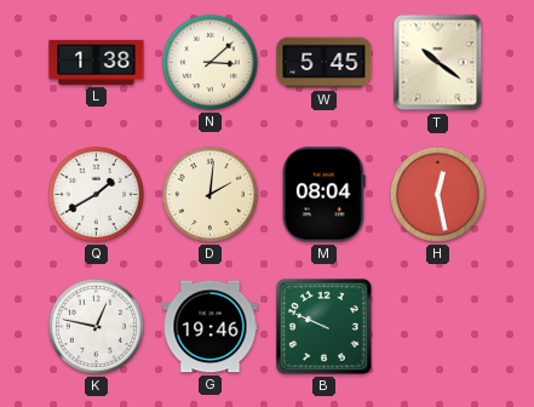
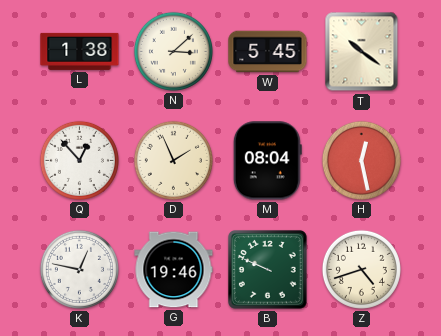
Q: 1:40 -> 12:53
D: 2:01 -> 1:56
Z: none -> 4:42
